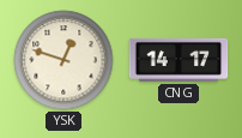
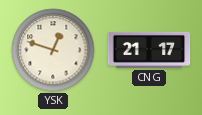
CNG: 14:17 -> 21:17
